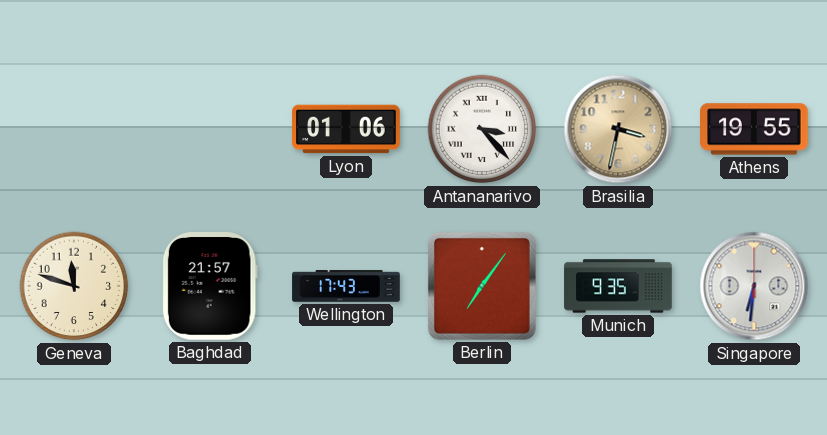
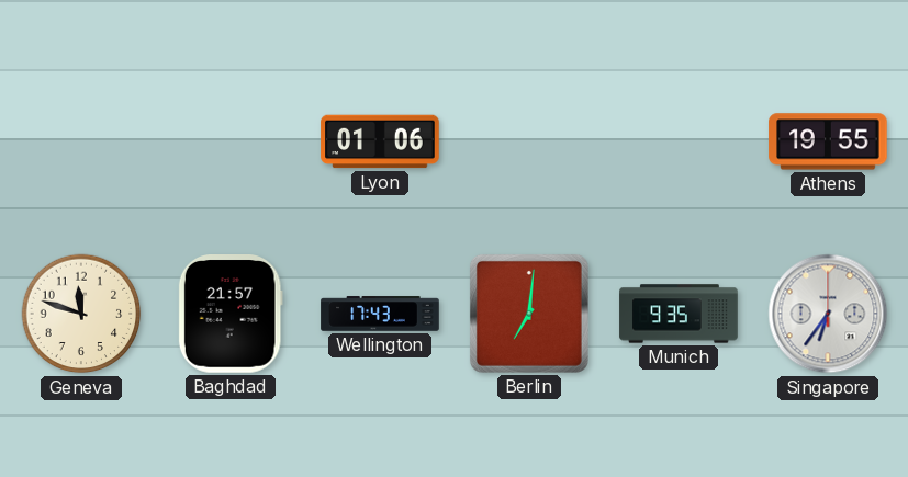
Antananarivo: 3:23 -> none
Brasilia: 3:32 -> none
Berlin: 7:06 -> 7:01
Singapore: 6:31 -> 6:36
